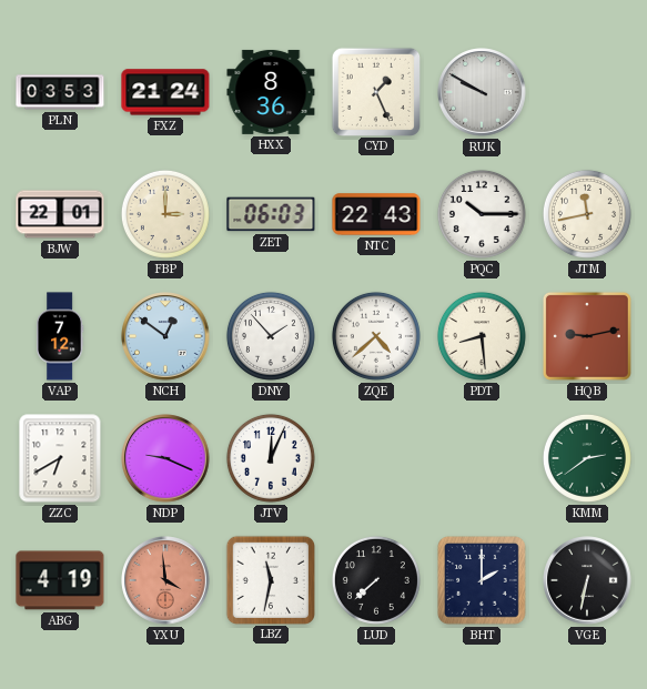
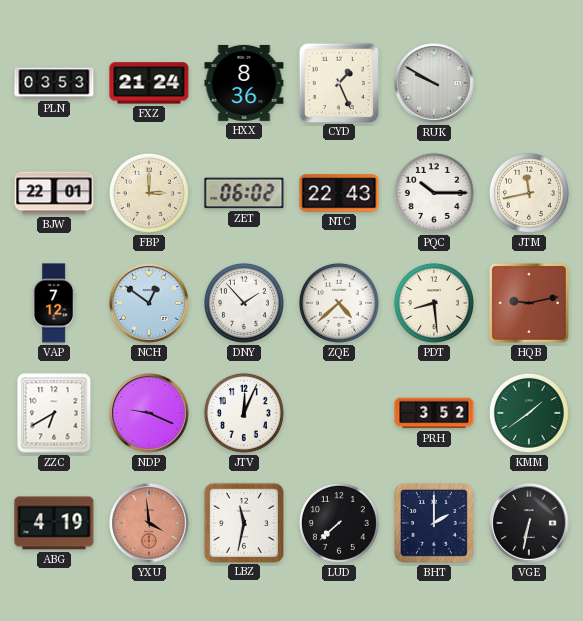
ZET: 06:03 -> 06:02
PRH: none -> 3:52
KMM: 2:39 -> 1:39
